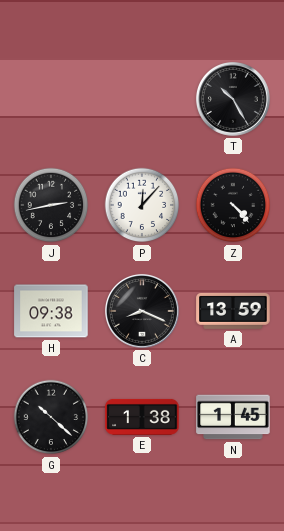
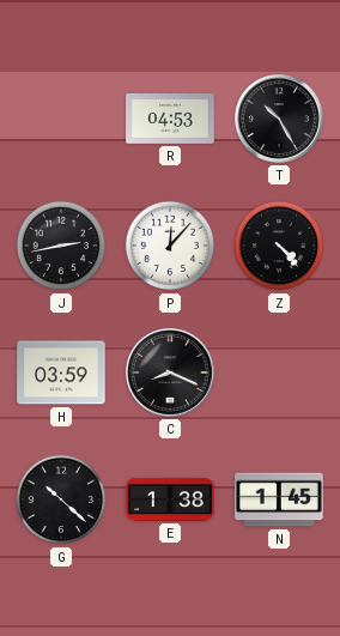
R: none -> 04:53
H: 09:38 -> 03:59
A: 13:59 -> none
